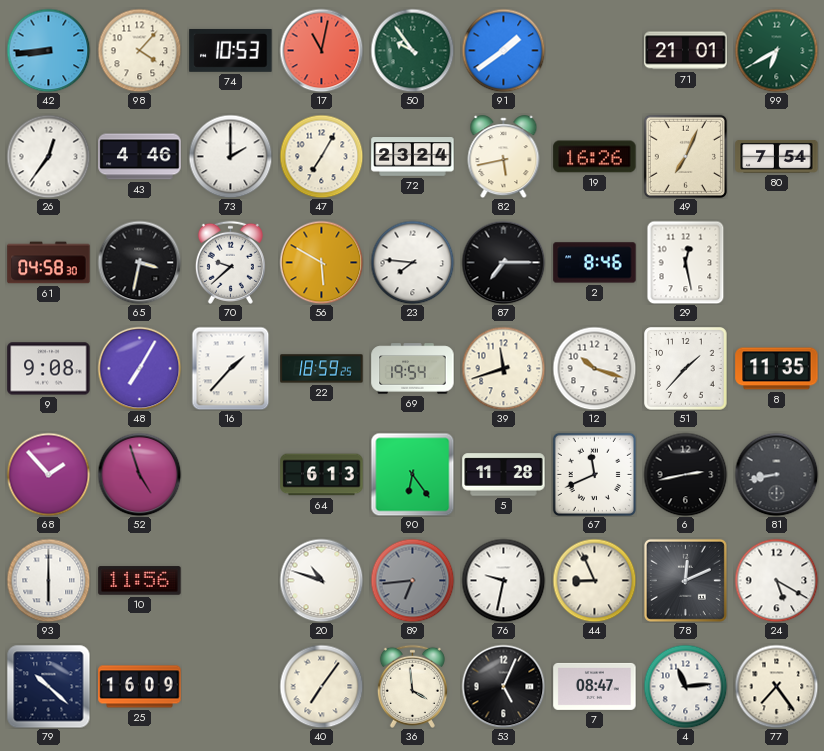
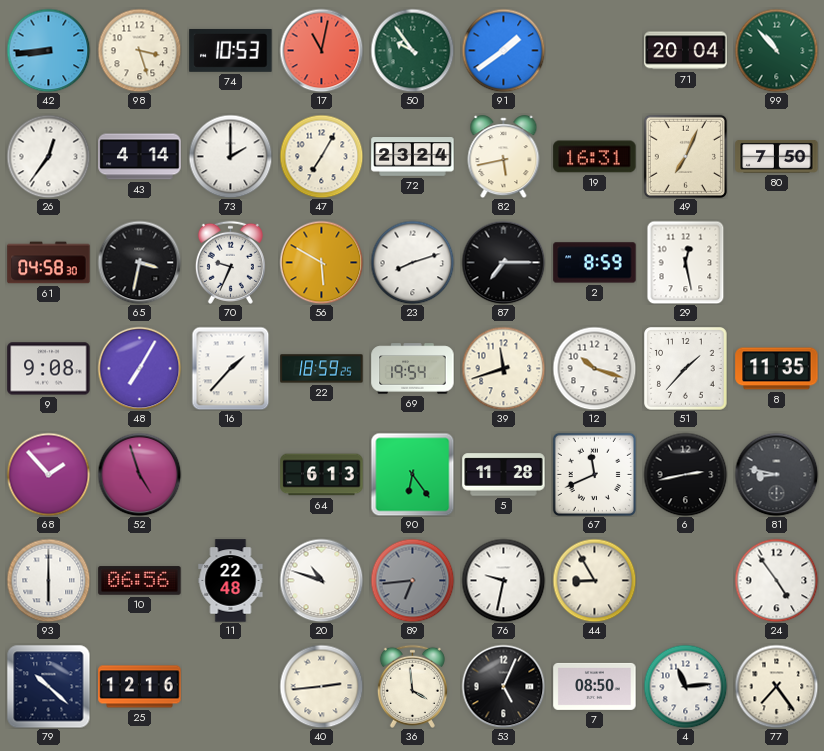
98: 4:07 -> 3:27
71: 21:01 -> 20:04
99: 6:40 -> 10:53
43: 4:46 -> 4:14
19: 16:26 -> 16:31
80: 7:54 -> 7:50
70: 9:38 -> 9:34
23: 7:46 -> 8:12
2: 8:46 -> 8:59
81: 8:43 -> 8:47
10: 11:56 -> 06:56
11: none -> 22:48
44: 8:56 -> 8:55
78: 12:11 -> none
24: 5:20 -> 4:54
25: 16:09 -> 12:16
40: 7:06 -> 2:44
7: 08:47 -> 08:50
